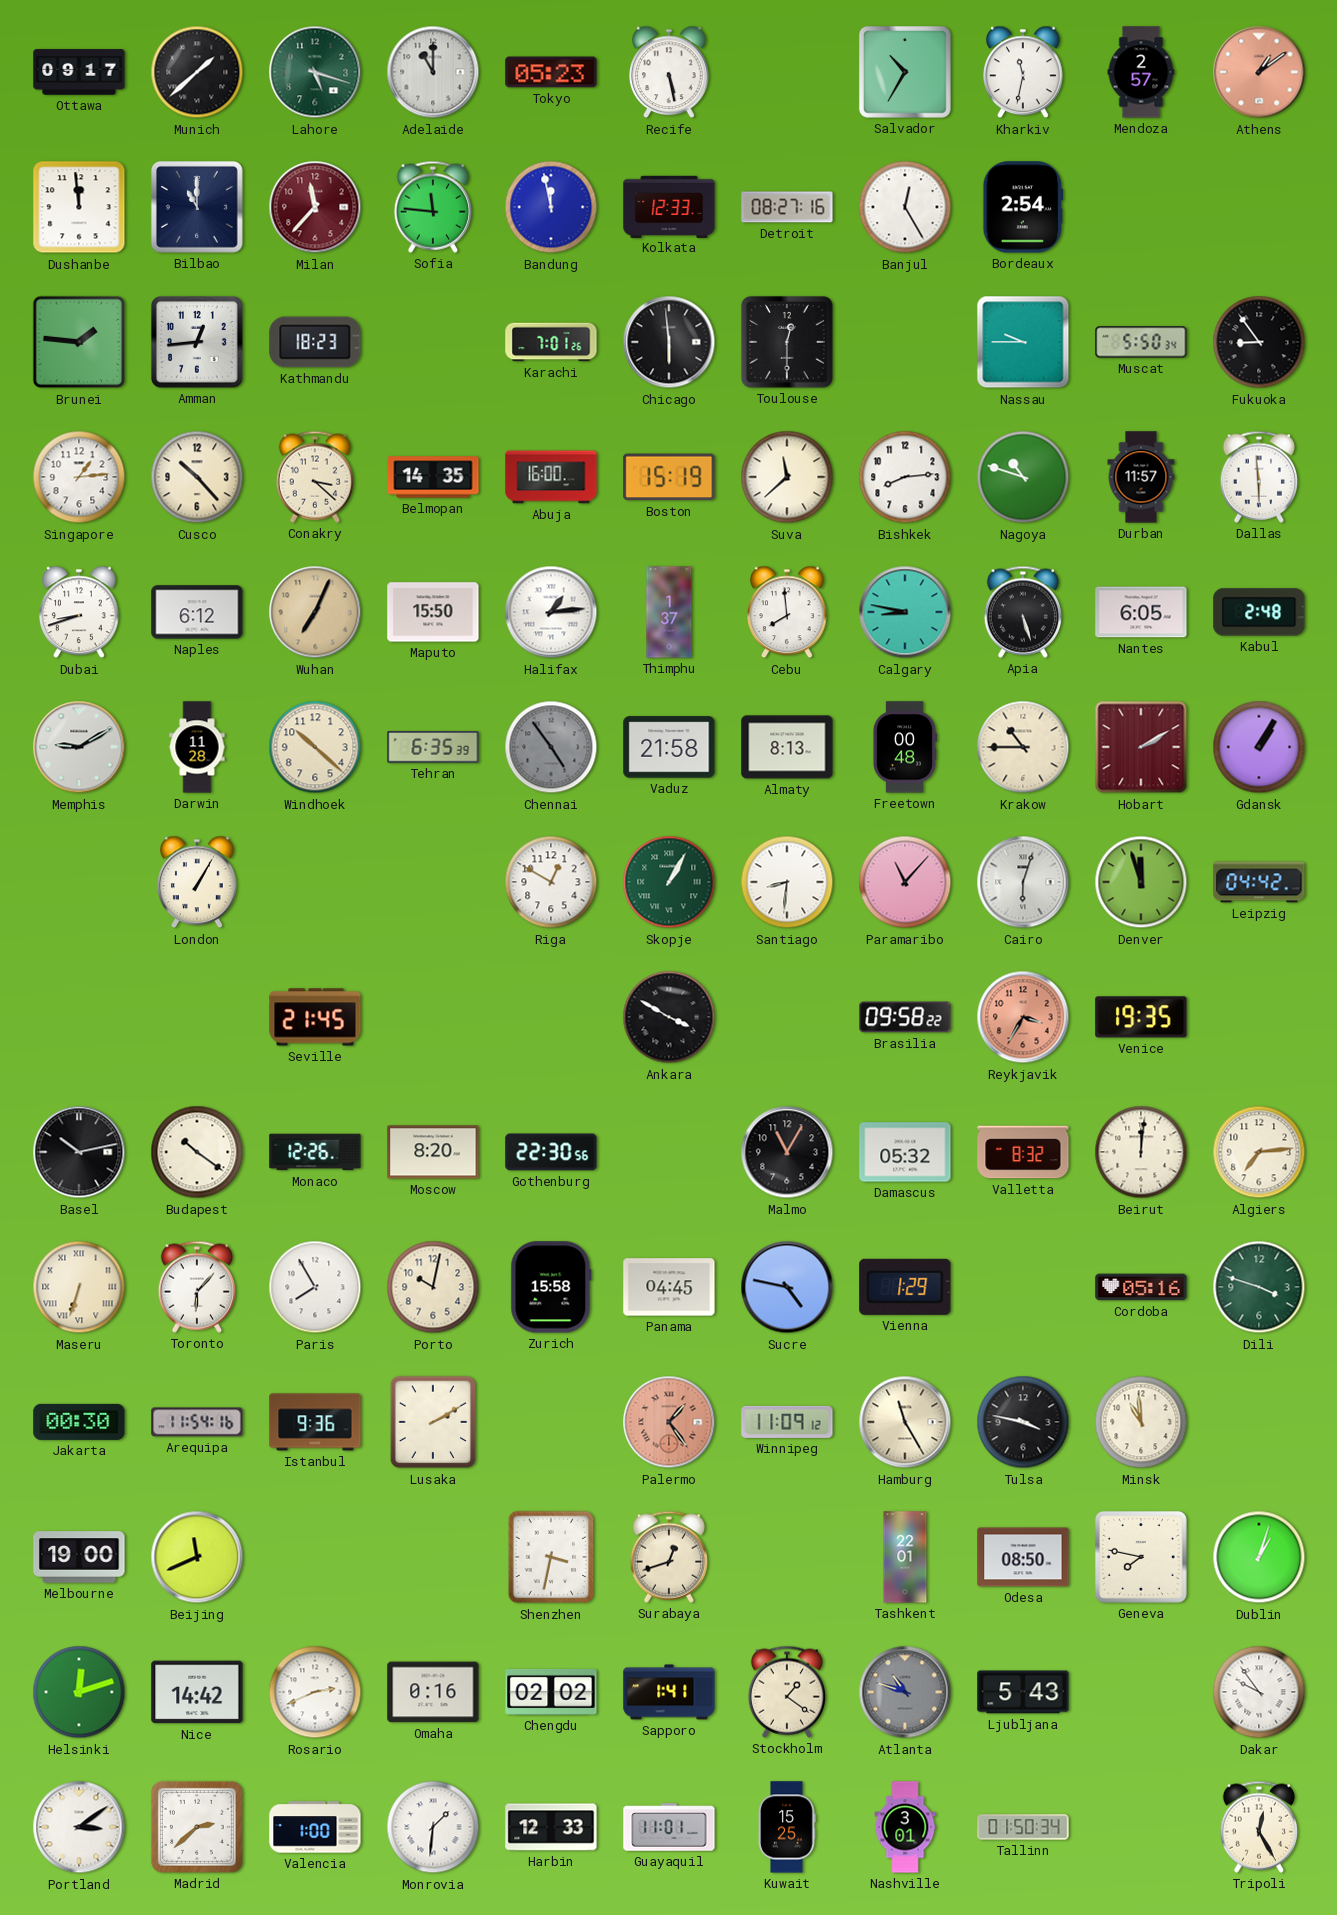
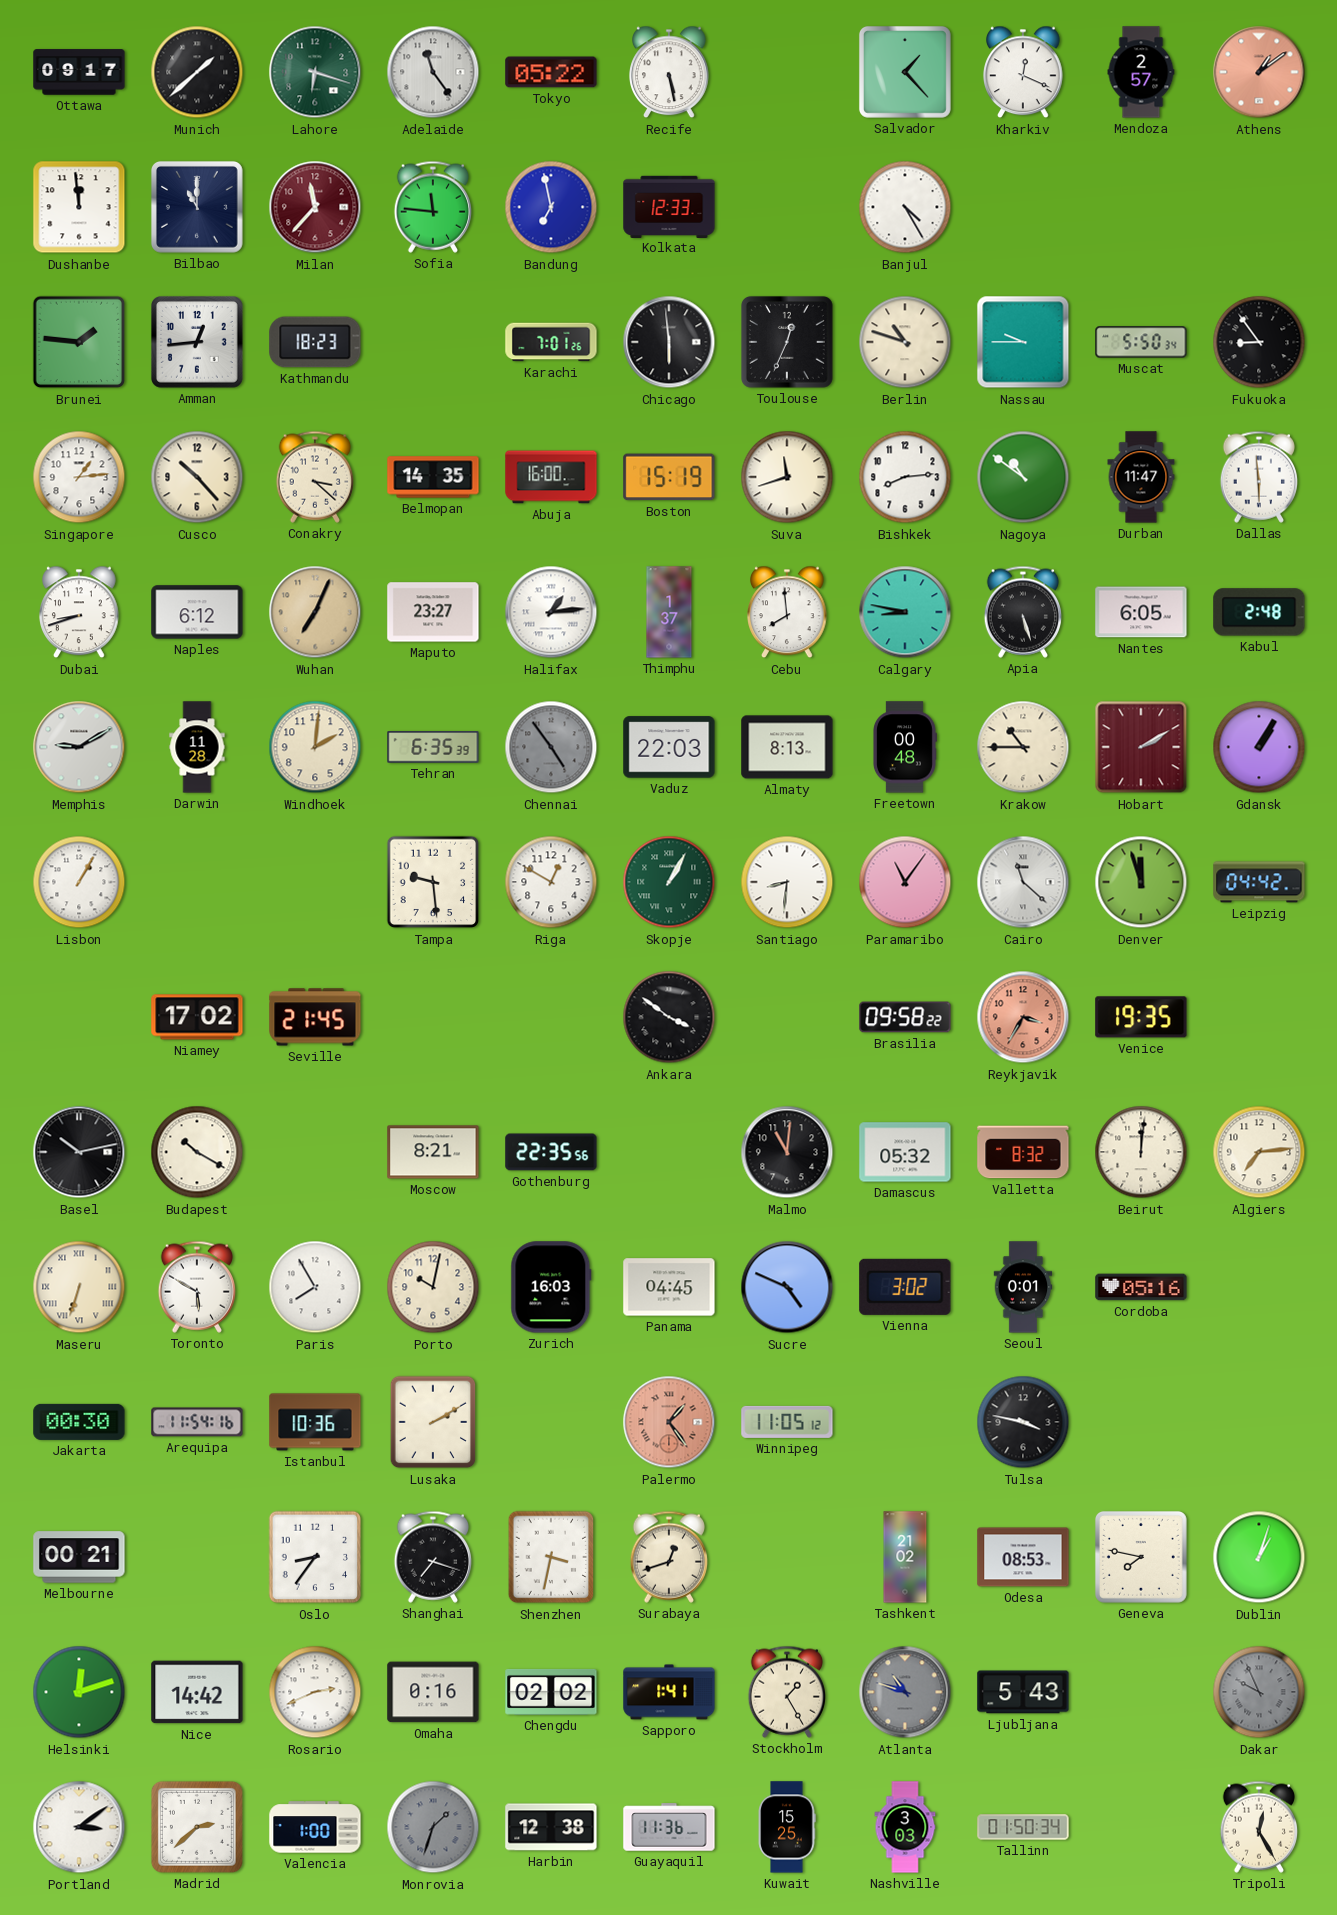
Lahore: 5:18 -> 6:18
Adelaide: 11:00 -> 11:24
Tokyo: 05:23 -> 05:22
Salvador: 10:35 -> 1:23
Kharkiv: 11:32 -> 12:19
Bandung: 11:58 -> 6:58
Detroit: 08:27 -> none
Banjul: 12:25 -> 4:25
Bordeaux: 2:54 -> none
Toulouse: 12:30 -> 12:34
Berlin: none -> 10:48
Suva: 11:38 -> 11:42
Nagoya: 10:48 -> 10:51
Durban: 11:57 -> 11:47
Maputo: 15:50 -> 23:27
Windhoek: 10:22 -> 2:01
Vaduz: 21:58 -> 22:03
Lisbon: none -> 1:05
London: 1:05 -> none
Tampa: none -> 9:29
Paramaribo: 11:07 -> 11:06
Cairo: 6:03 -> 11:22
Niamey: none -> 17:02
Ankara: 3:50 -> 3:51
Budapest: 10:21 -> 10:20
Monaco: 12:26 -> none
Moscow: 8:20 -> 8:21
Gothenburg: 22:30 -> 22:35
Malmo: 11:05 -> 11:01
Toronto: 6:07 -> 5:50
Zurich: 15:58 -> 16:03
Sucre: 4:47 -> 4:49
Vienna: 1:29 -> 3:02
Seoul: none -> 0:01
Dili: 3:48 -> none
Istanbul: 9:36 -> 10:36
Winnipeg: 11:09 -> 11:05
Hamburg: 11:25 -> none
Minsk: 10:59 -> none
Melbourne: 19:00 -> 00:21
Beijing: 11:41 -> none
Oslo: none -> 8:36
Shanghai: none -> 7:18
Tashkent: 22:01 -> 21:02
Odesa: 08:50 -> 08:53
Stockholm: 1:21 -> 1:25
Dakar: 9:54 -> 9:56
Dakar dial: white -> grey
Monrovia: 1:31 -> 1:33
Monrovia dial: white -> grey
Harbin: 12:33 -> 12:38
Guayaquil: 11:01 -> 11:36
Nashville: 3:01 -> 3:03
